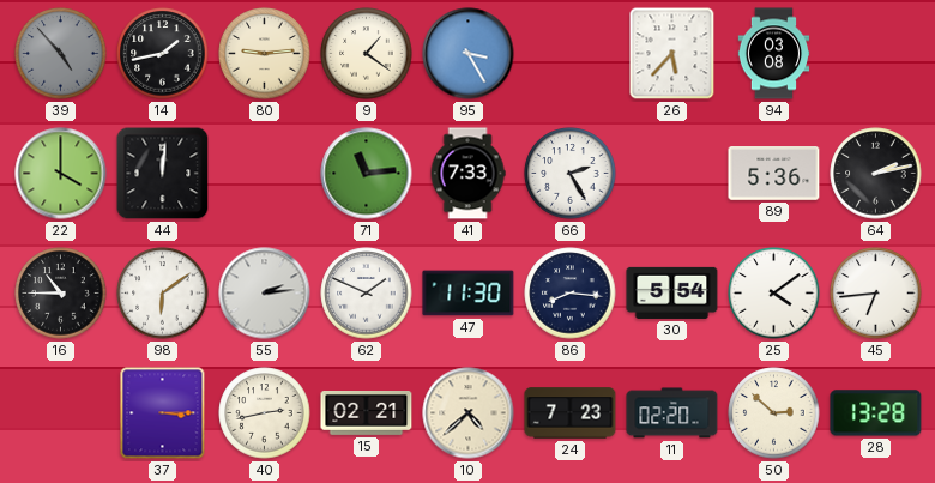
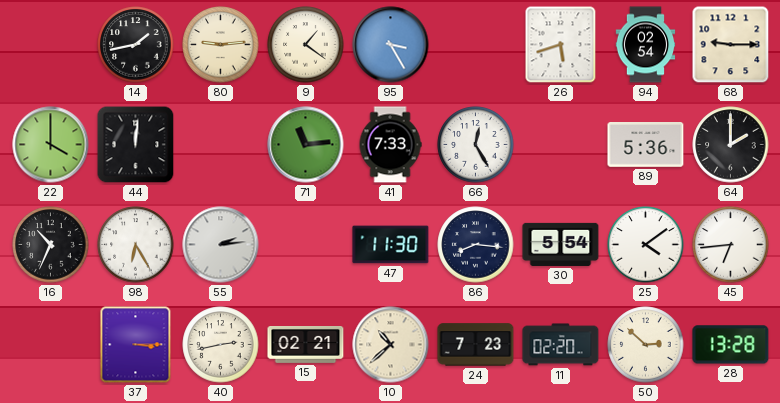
39: 4:53 -> none
26: 5:37 -> 5:42
94: 03:08 -> 02:54
68: none -> 9:15
66: 2:25 -> 12:25
64: 2:13 -> 2:00
16: 10:45 -> 10:34
98: 6:09 -> 6:25
62: 1:49 -> none
10: 4:38 -> 10:38
